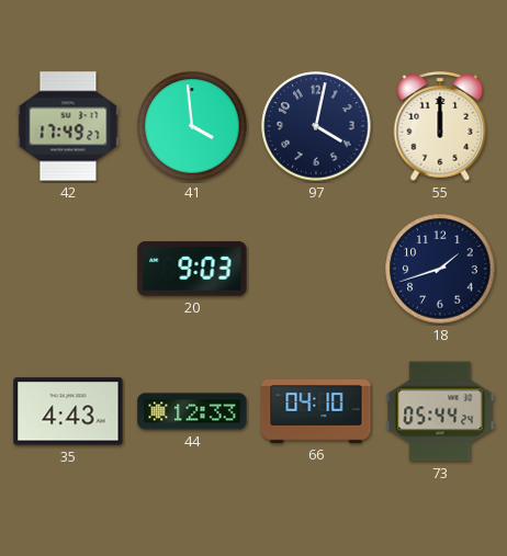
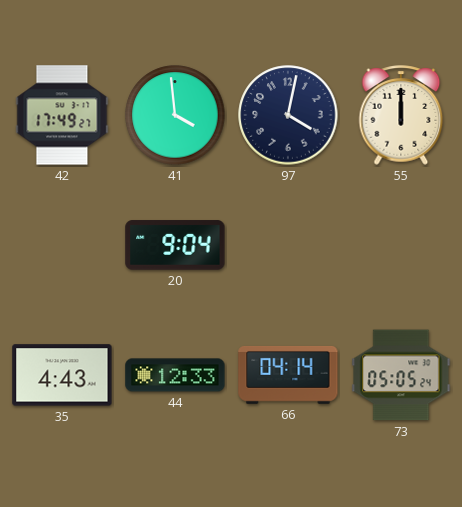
20: 9:03 -> 9:04
18: 1:42 -> none
66: 04:10 -> 04:14
73: 05:44 -> 05:05
